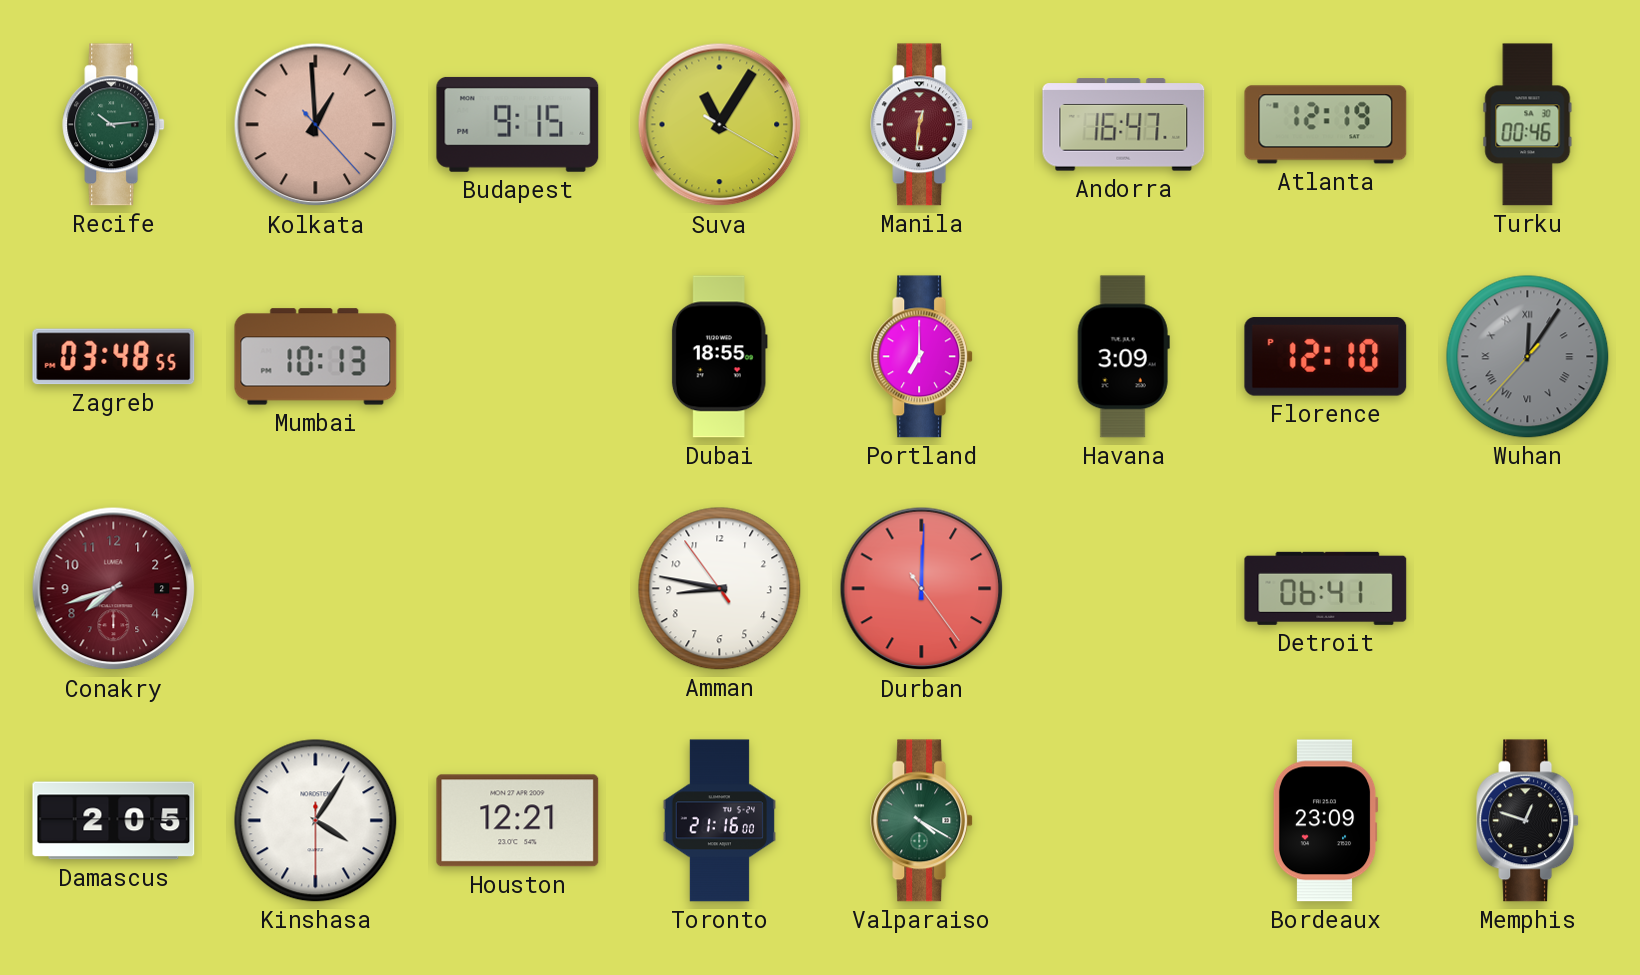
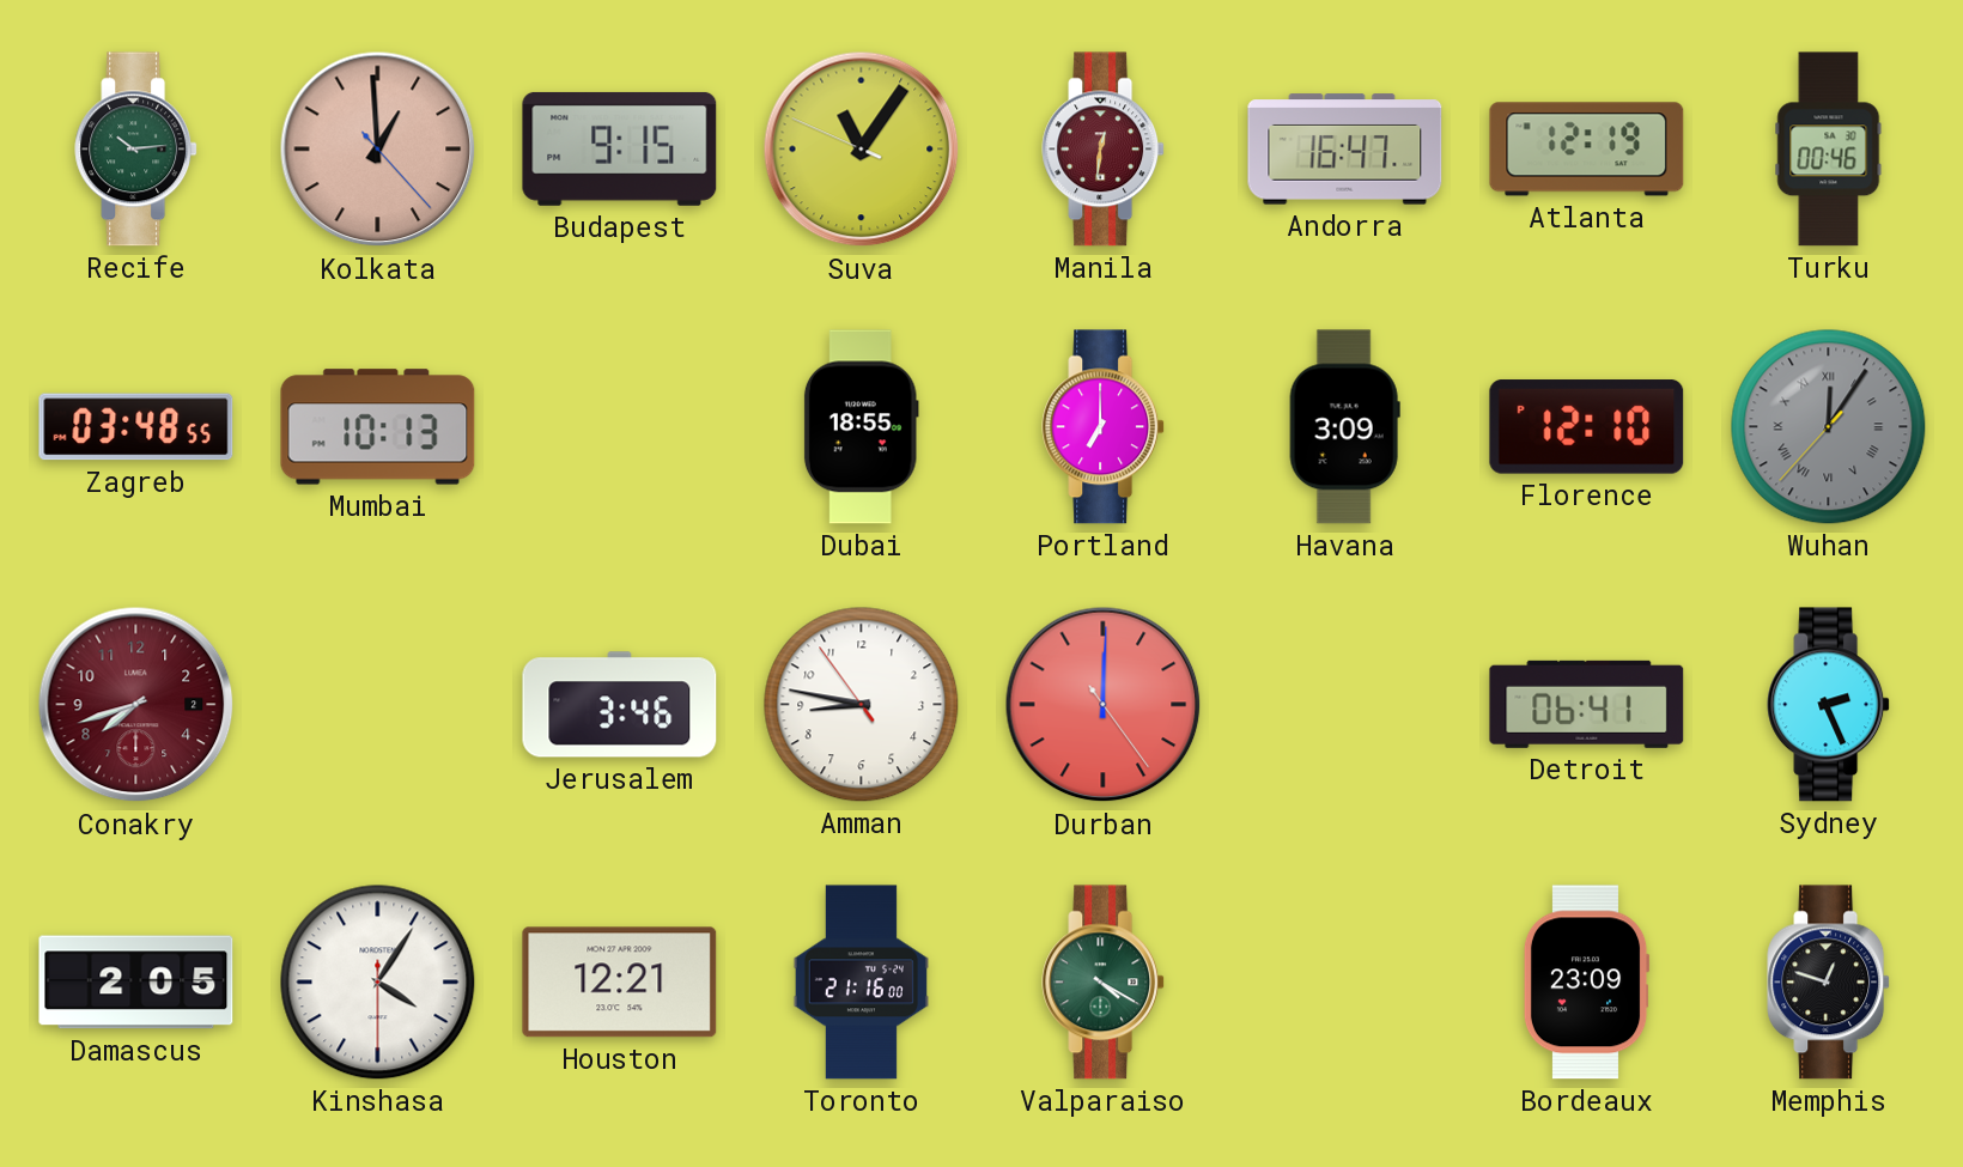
Suva: 11:05:20 -> 11:05:49
Jerusalem: none -> 3:46
Sydney: none -> 2:26
